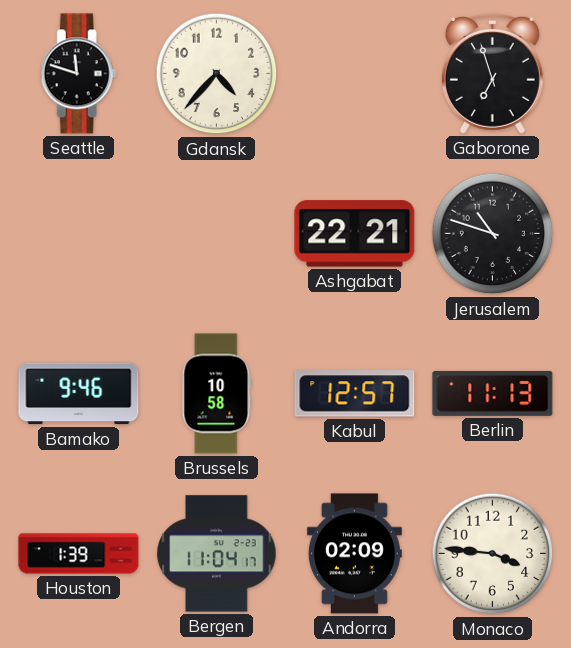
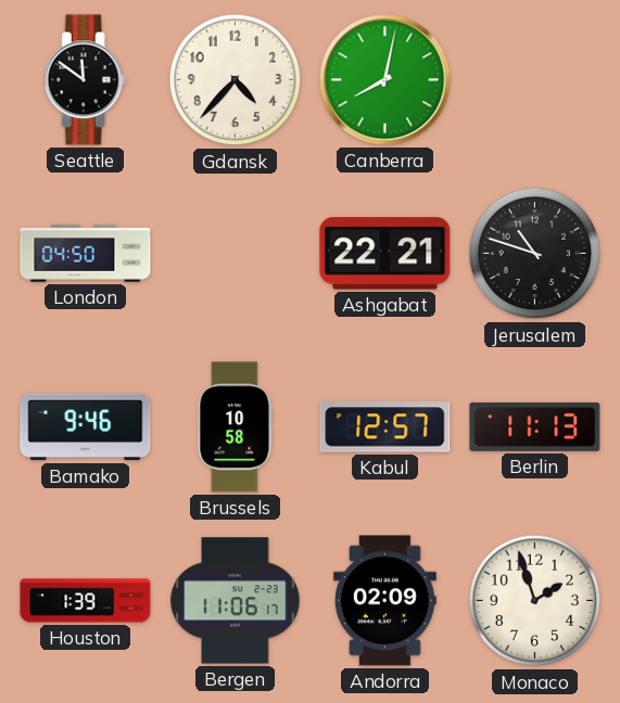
Seattle: 11:48 -> 11:51
Canberra: none -> 8:02
Gaborone: 6:57 -> none
London: none -> 04:50
Bergen: 11:04 -> 11:06
Monaco: 3:46 -> 1:57
